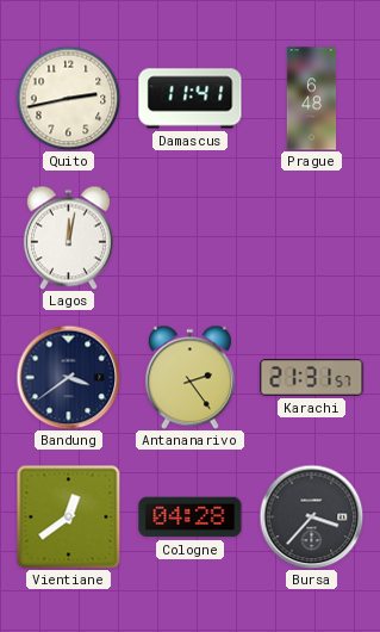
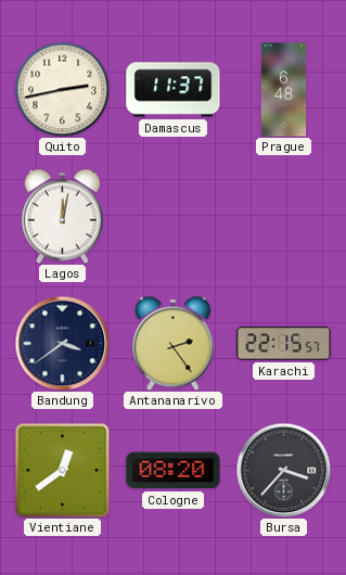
Damascus: 11:41 -> 11:37
Karachi: 21:31 -> 22:15
Cologne: 04:28 -> 08:20
